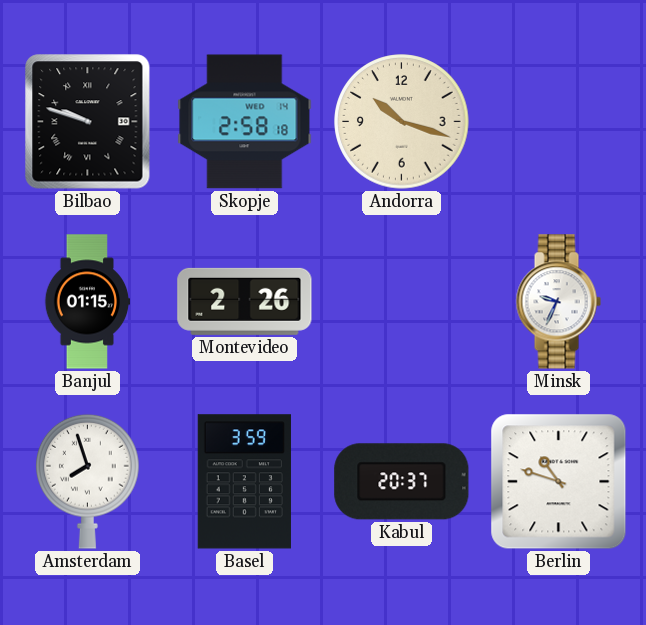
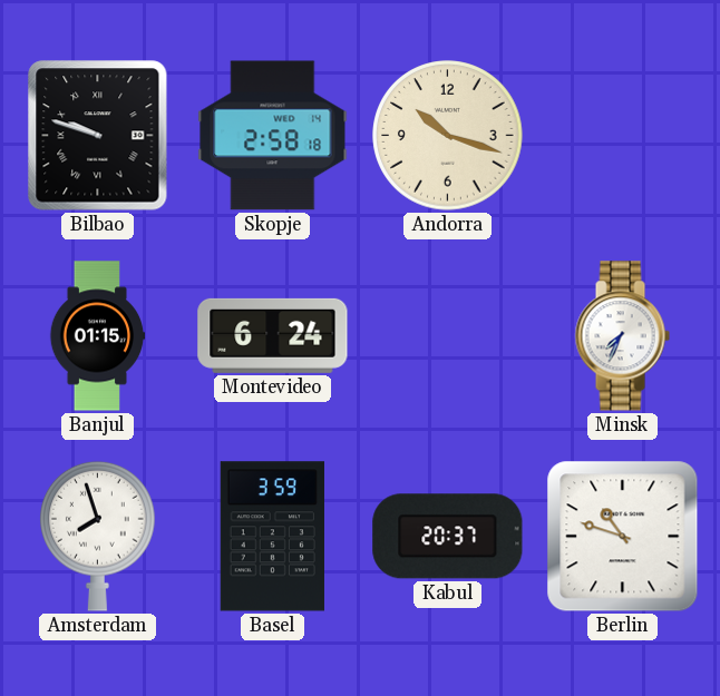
Montevideo: 2:26 -> 6:24
Minsk: 9:34 -> 7:34
